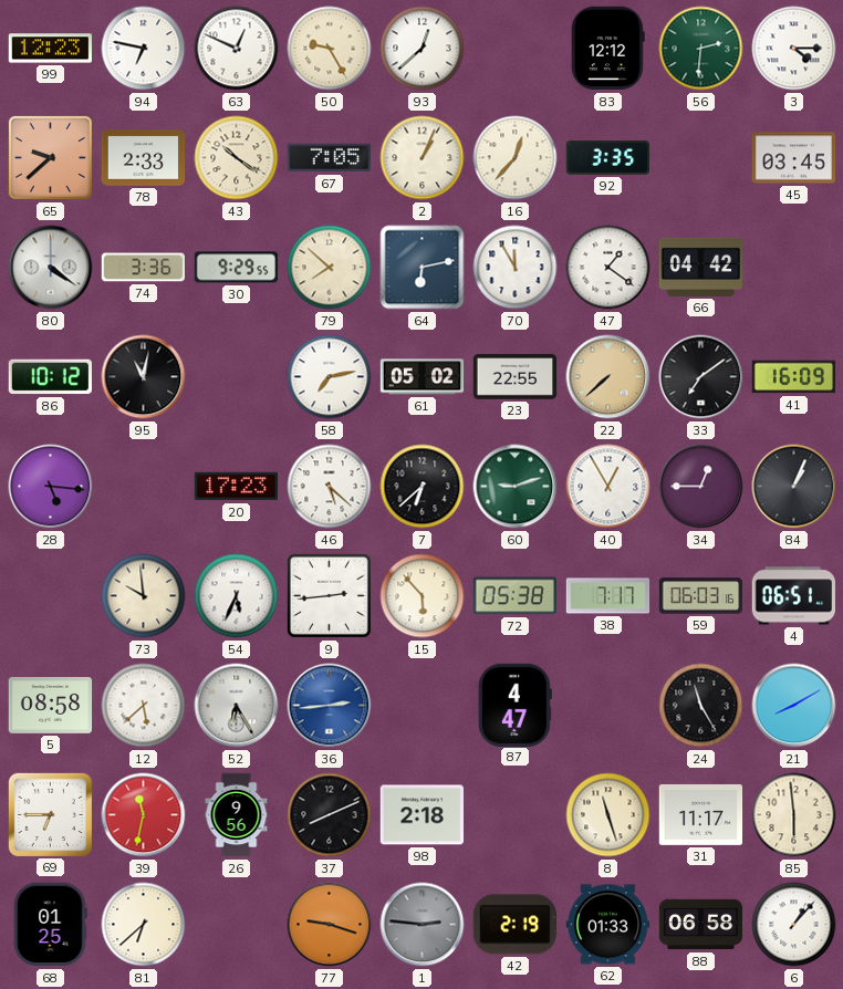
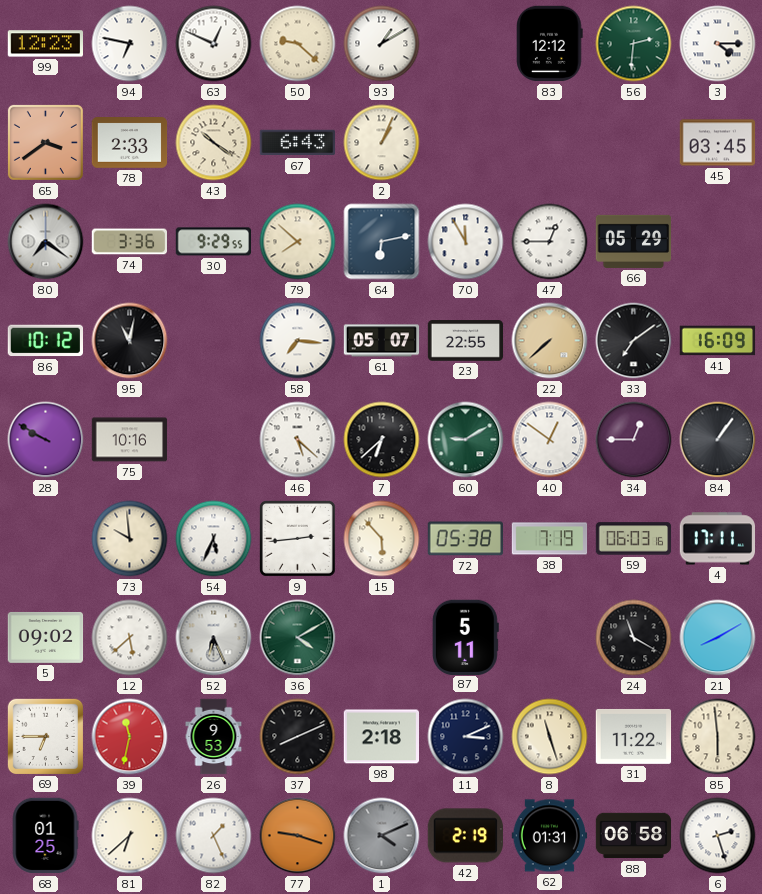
50: 9:25 -> 9:22
93: 12:38 -> 1:10
65: 9:38 -> 3:39
67: 7:05 -> 6:43
16: 12:37 -> none
92: 3:35 -> none
80: 4:21 -> 7:21
47: 1:21 -> 12:45
66: 04:42 -> 05:29
58: 7:13 -> 7:16
61: 05:02 -> 05:07
28: 5:16 -> 9:50
75: none -> 10:16
20: 17:23 -> none
60: 9:12 -> 9:10
40: 12:55 -> 12:51
84: 1:04 -> 1:06
38: 7:17 -> 7:19
4: 06:51 -> 17:11
5: 08:58 -> 09:02
52: 6:25 -> 6:26
36: 2:44 -> 4:10
36 dial: blue -> green
87: 4:47 -> 5:11
24: 11:25 -> 11:20
26: 9:56 -> 9:53
11: none -> 3:11
31: 11:17 -> 11:22
82: none -> 1:26
1: 2:46 -> 4:11
62: 01:33 -> 01:31
6: 1:07 -> 2:27
